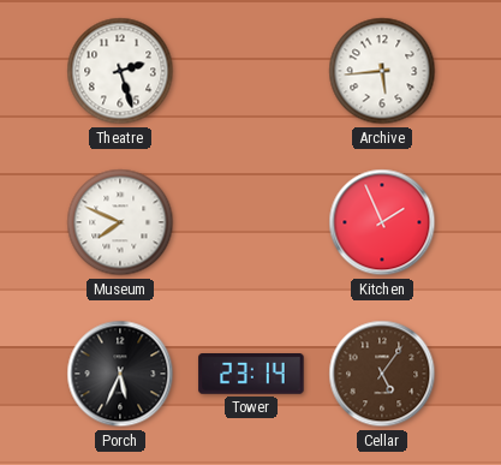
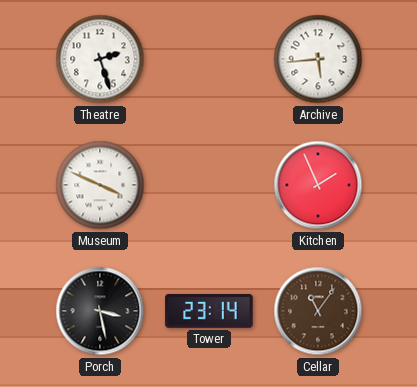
Museum: 7:49 -> 3:49
Porch: 5:34 -> 3:28
Cellar: 5:06 -> 11:06
